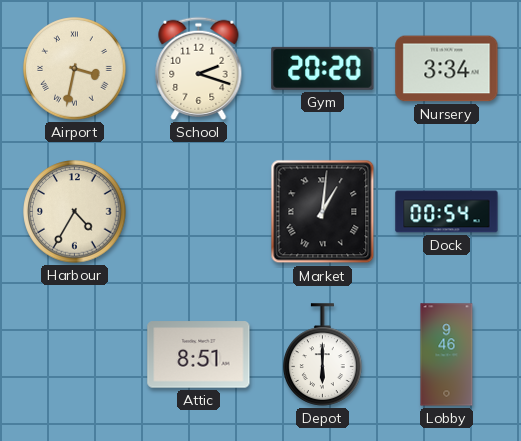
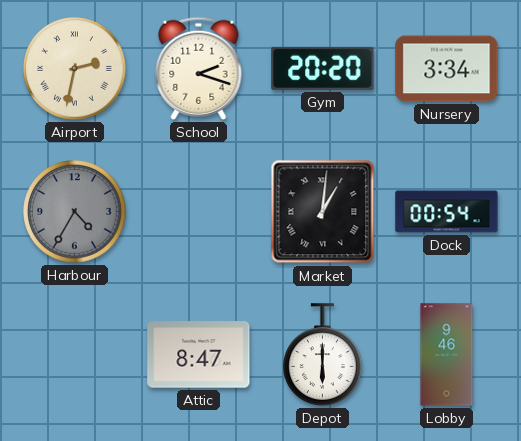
Airport: 3:32 -> 2:32
Harbour dial: cream -> grey
Attic: 8:51 -> 8:47
